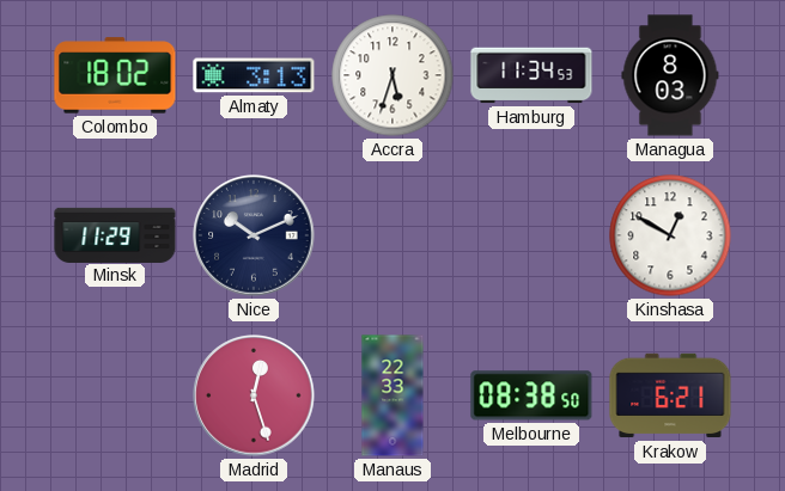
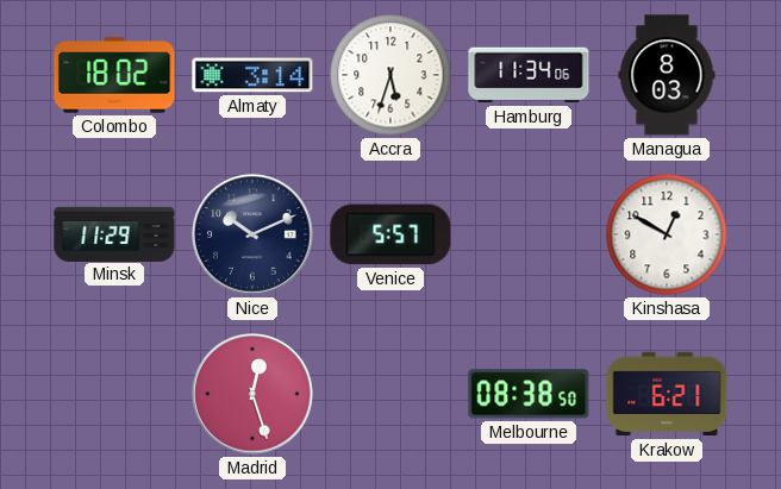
Almaty: 3:13 -> 3:14
Hamburg: 11:34:53 -> 11:34:06
Venice: none -> 5:57
Manaus: 22:33 -> none
